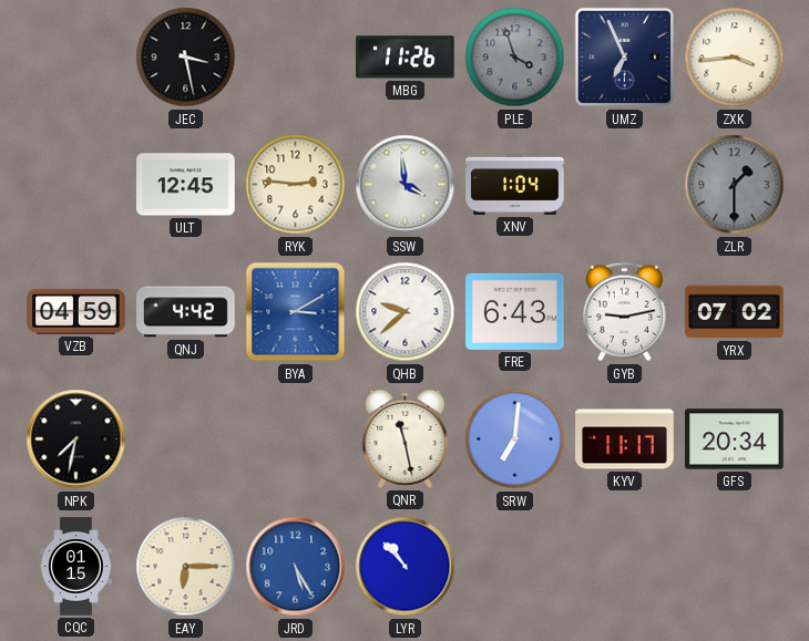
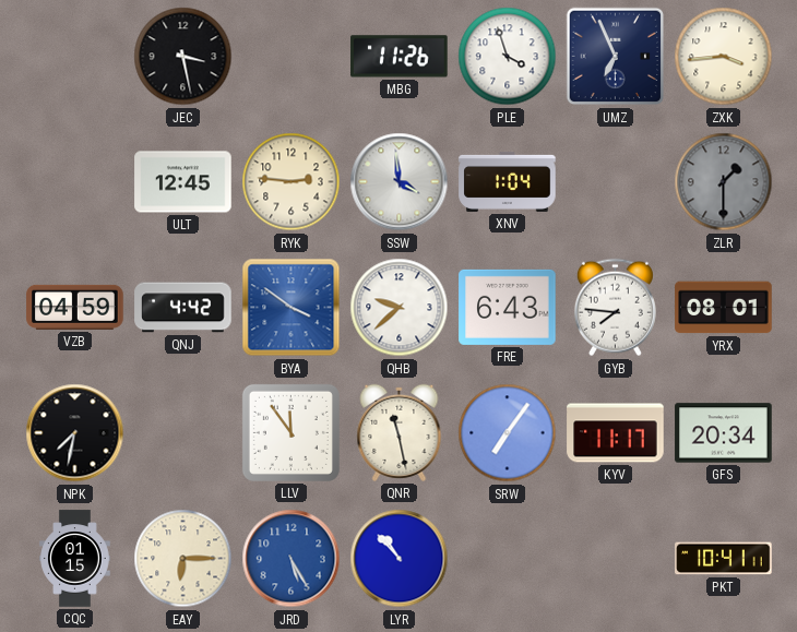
PLE dial: grey -> white
BYA: 3:10 -> 3:51
GYB: 9:13 -> 7:46
YRX: 07:02 -> 08:01
LLV: none -> 11:54
SRW: 7:01 -> 7:06
PKT: none -> 10:41
